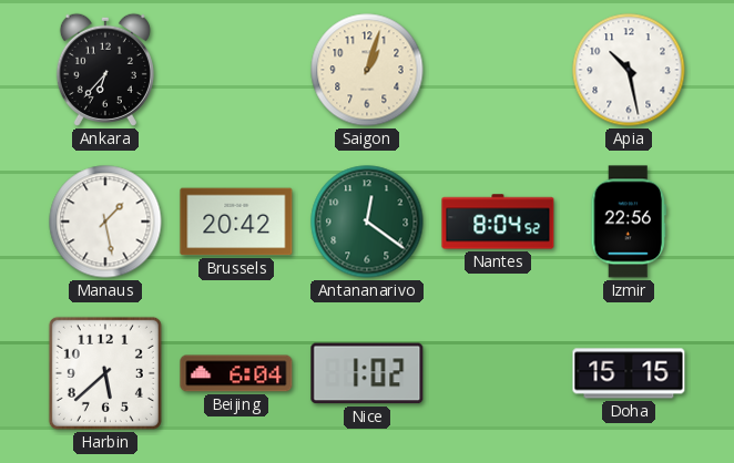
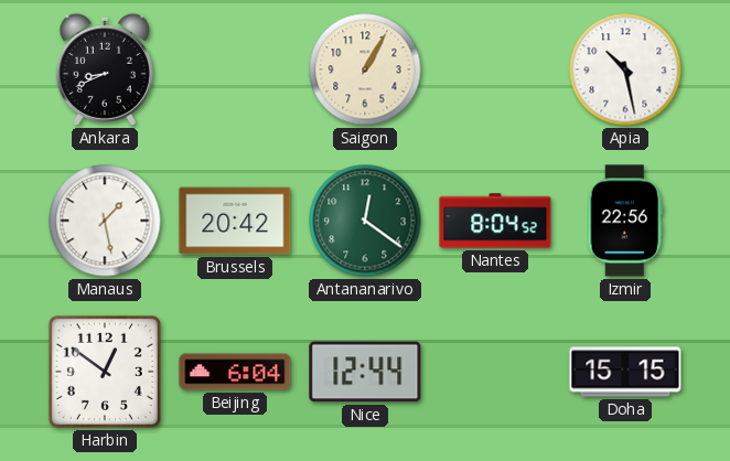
Ankara: 6:37 -> 8:41
Saigon: 1:03 -> 1:05
Harbin: 5:38 -> 12:51
Nice: 1:02 -> 12:44
